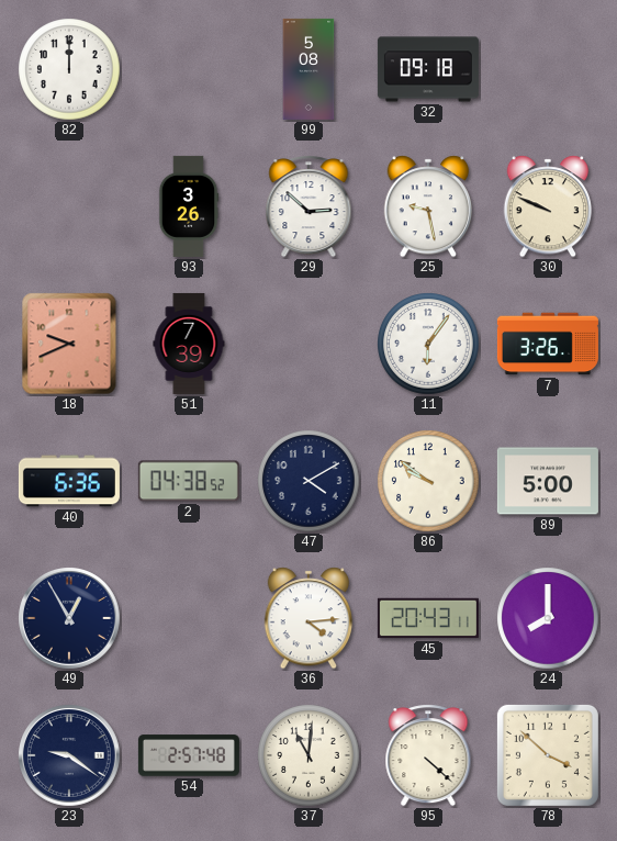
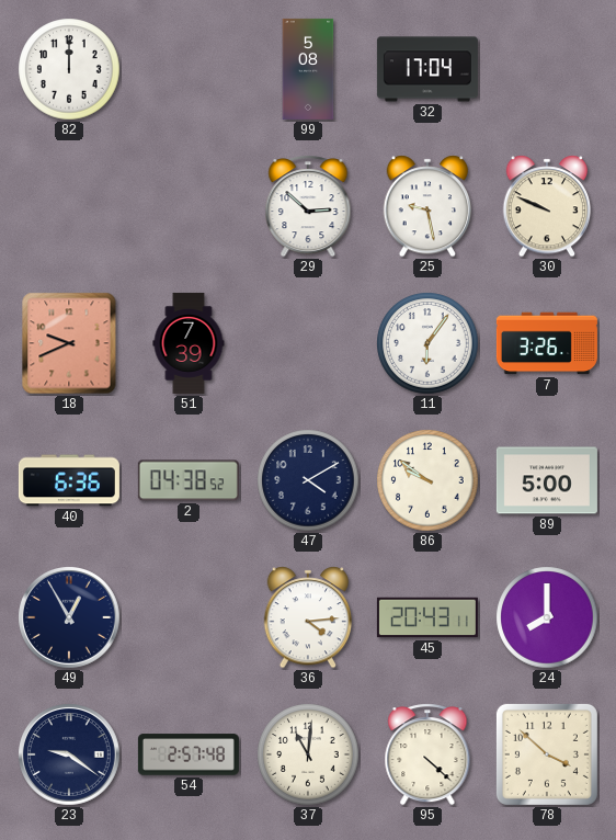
32: 09:18 -> 17:04
93: 3:26 -> none
